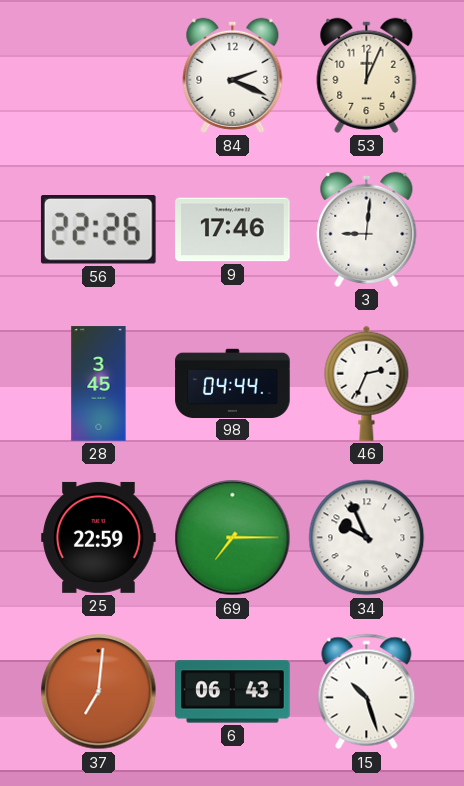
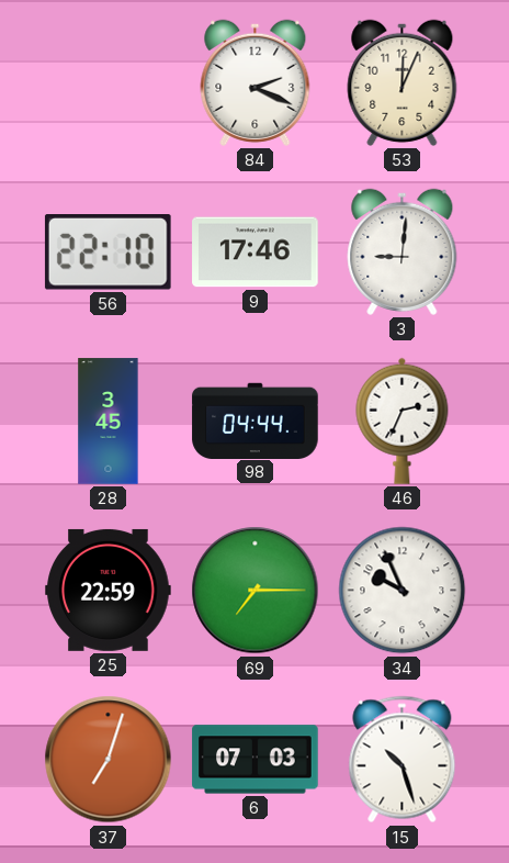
56: 22:26 -> 22:10
37: 7:01 -> 7:03
6: 06:43 -> 07:03
